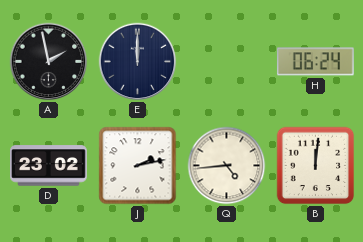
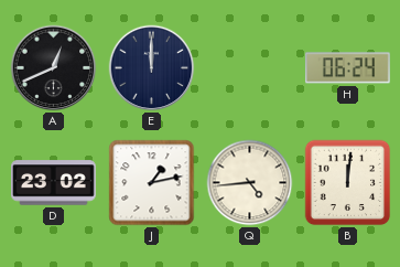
A: 1:58 -> 12:41
J: 2:13 -> 1:13
